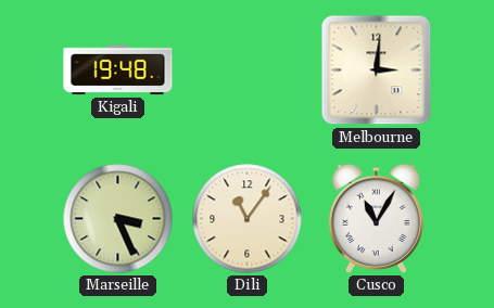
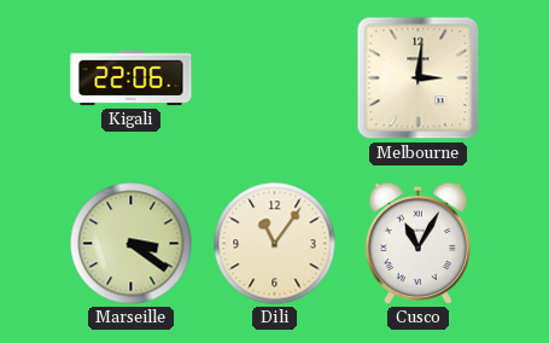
Kigali: 19:48 -> 22:06
Marseille: 3:26 -> 3:21
